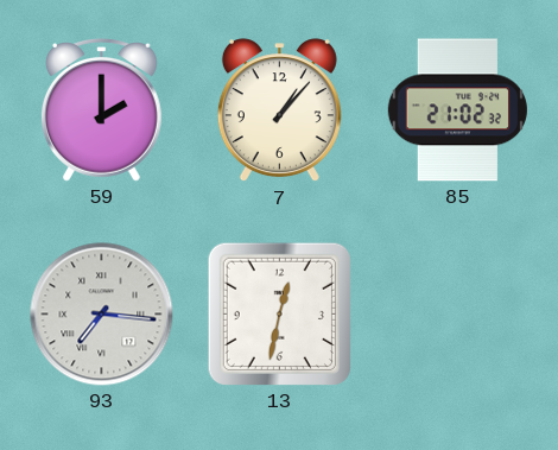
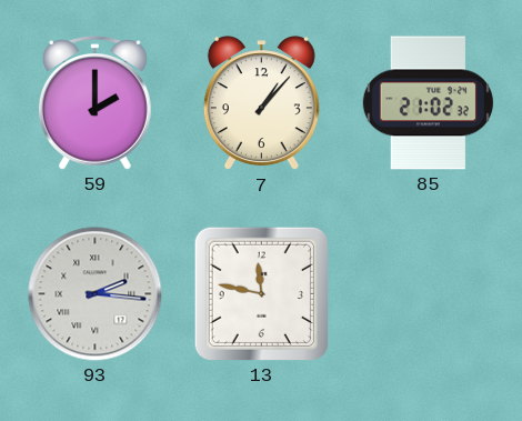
93: 7:16 -> 2:16
13: 12:32 -> 11:47
